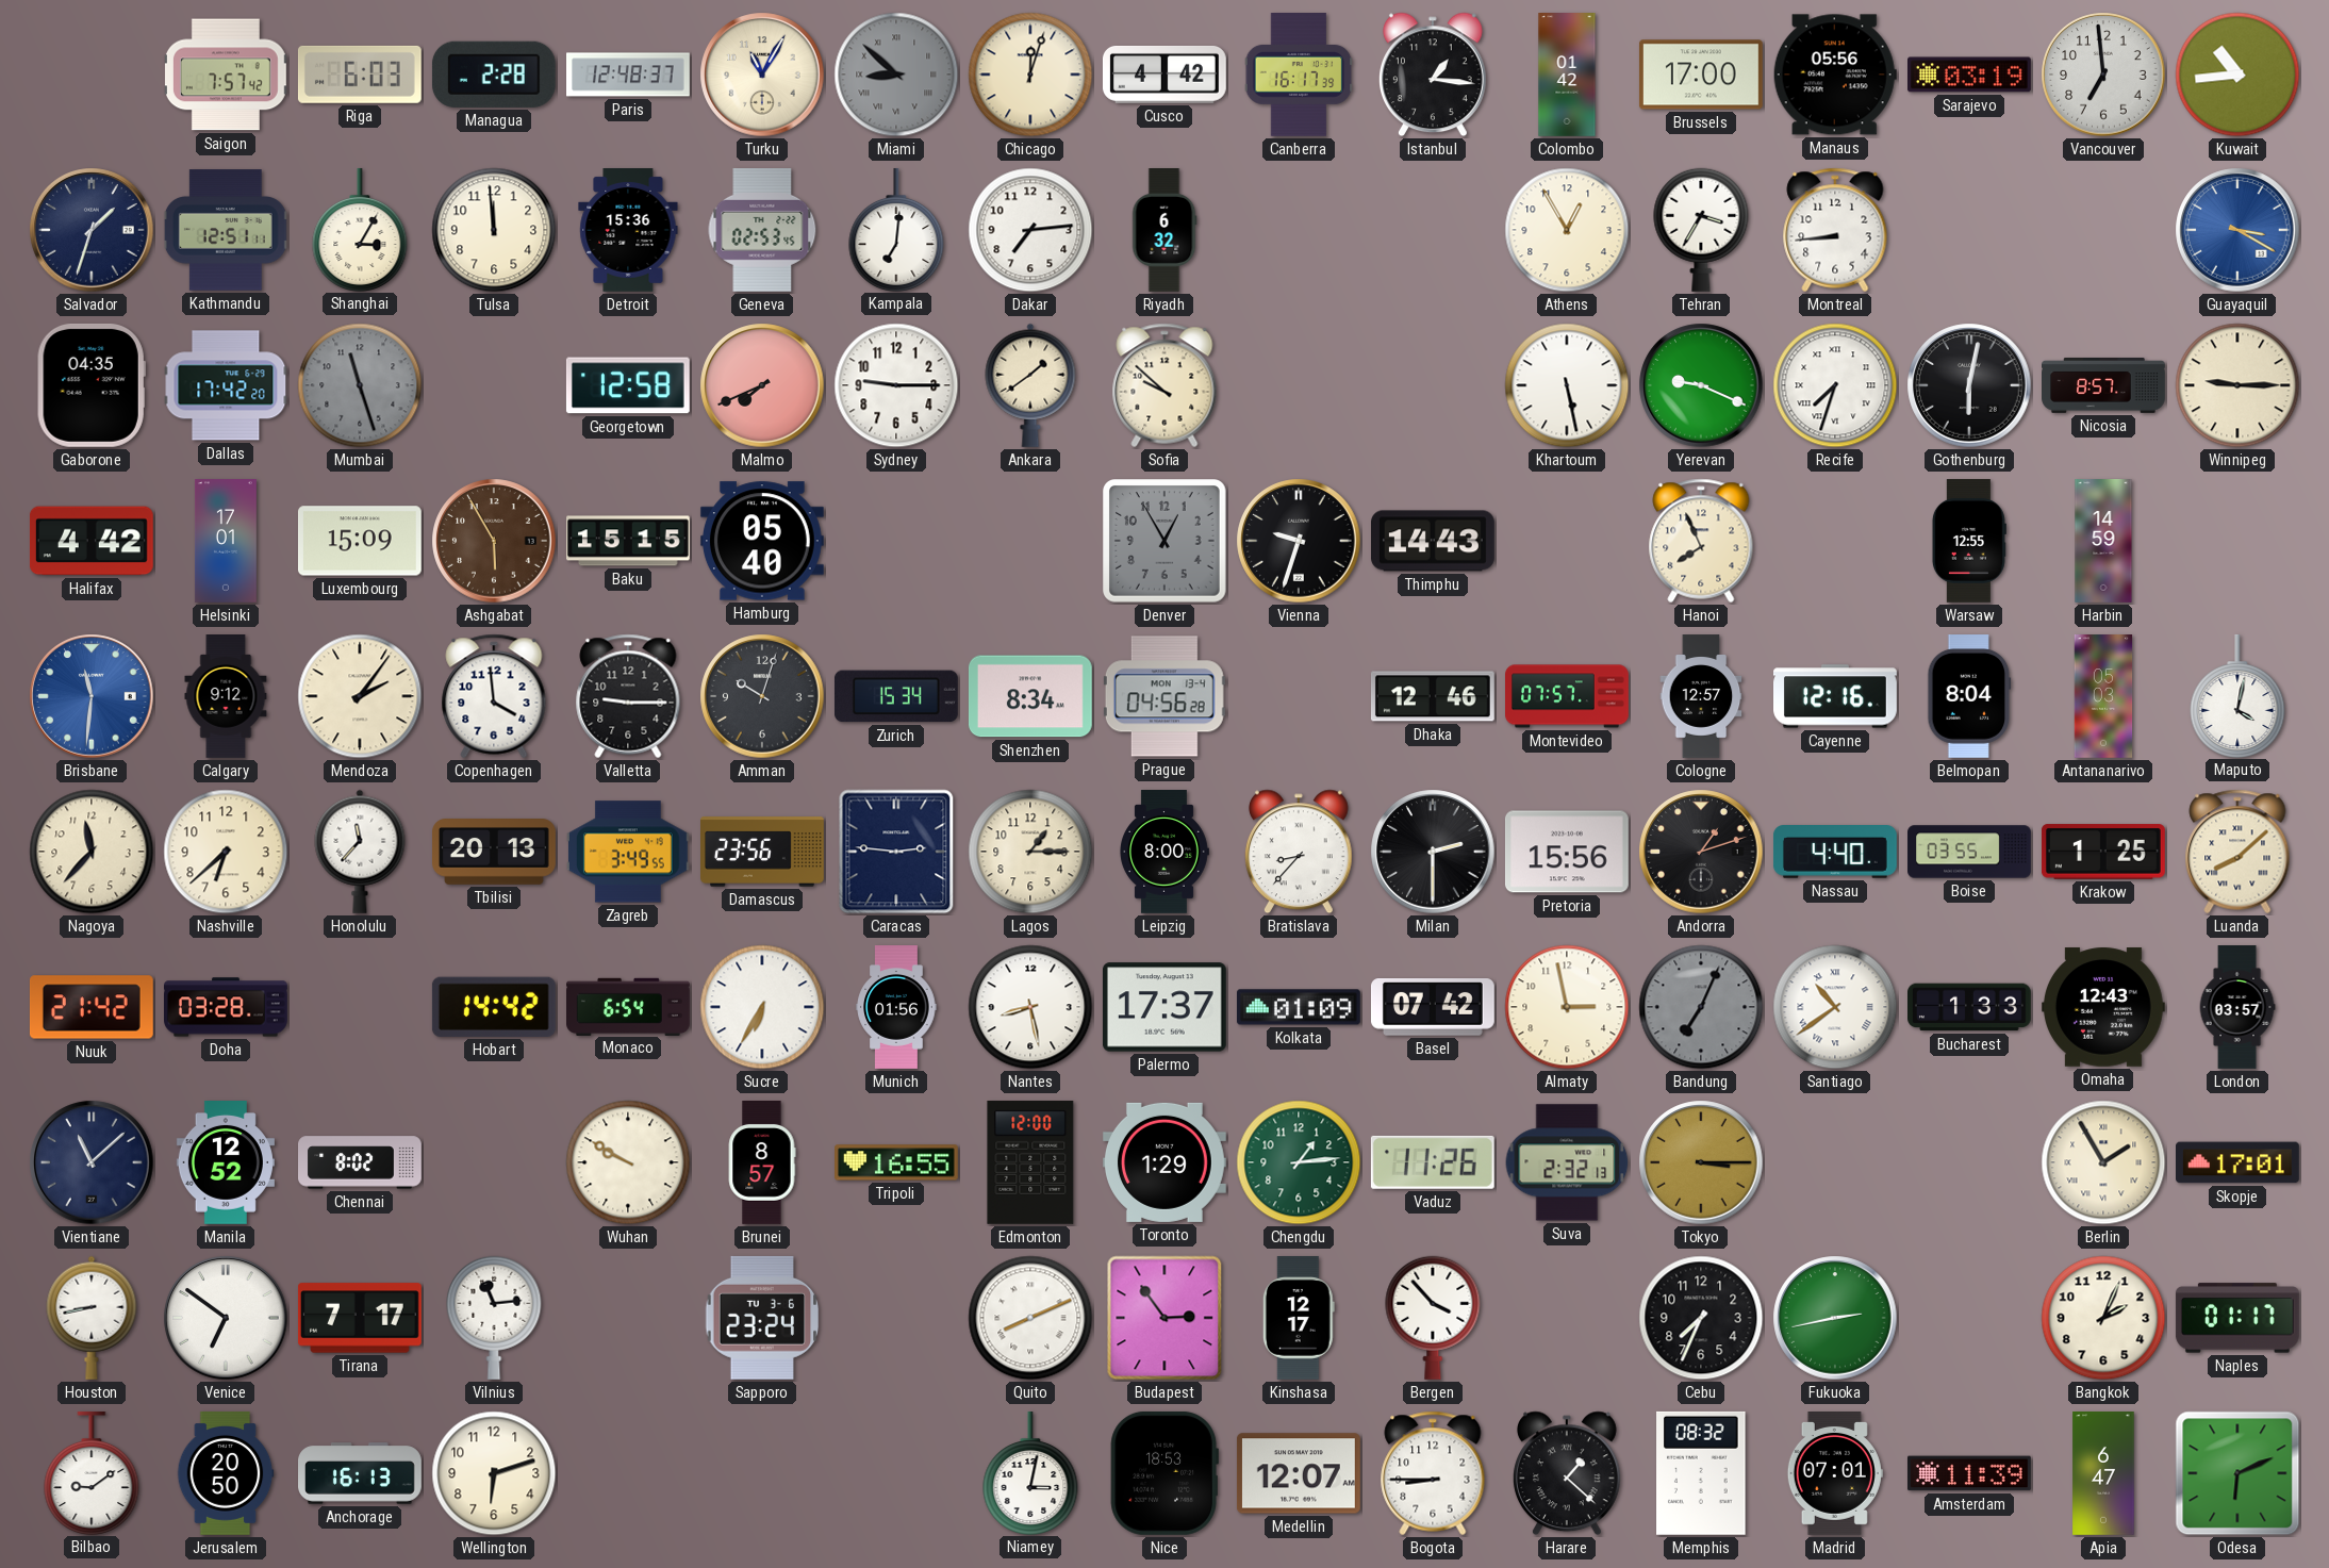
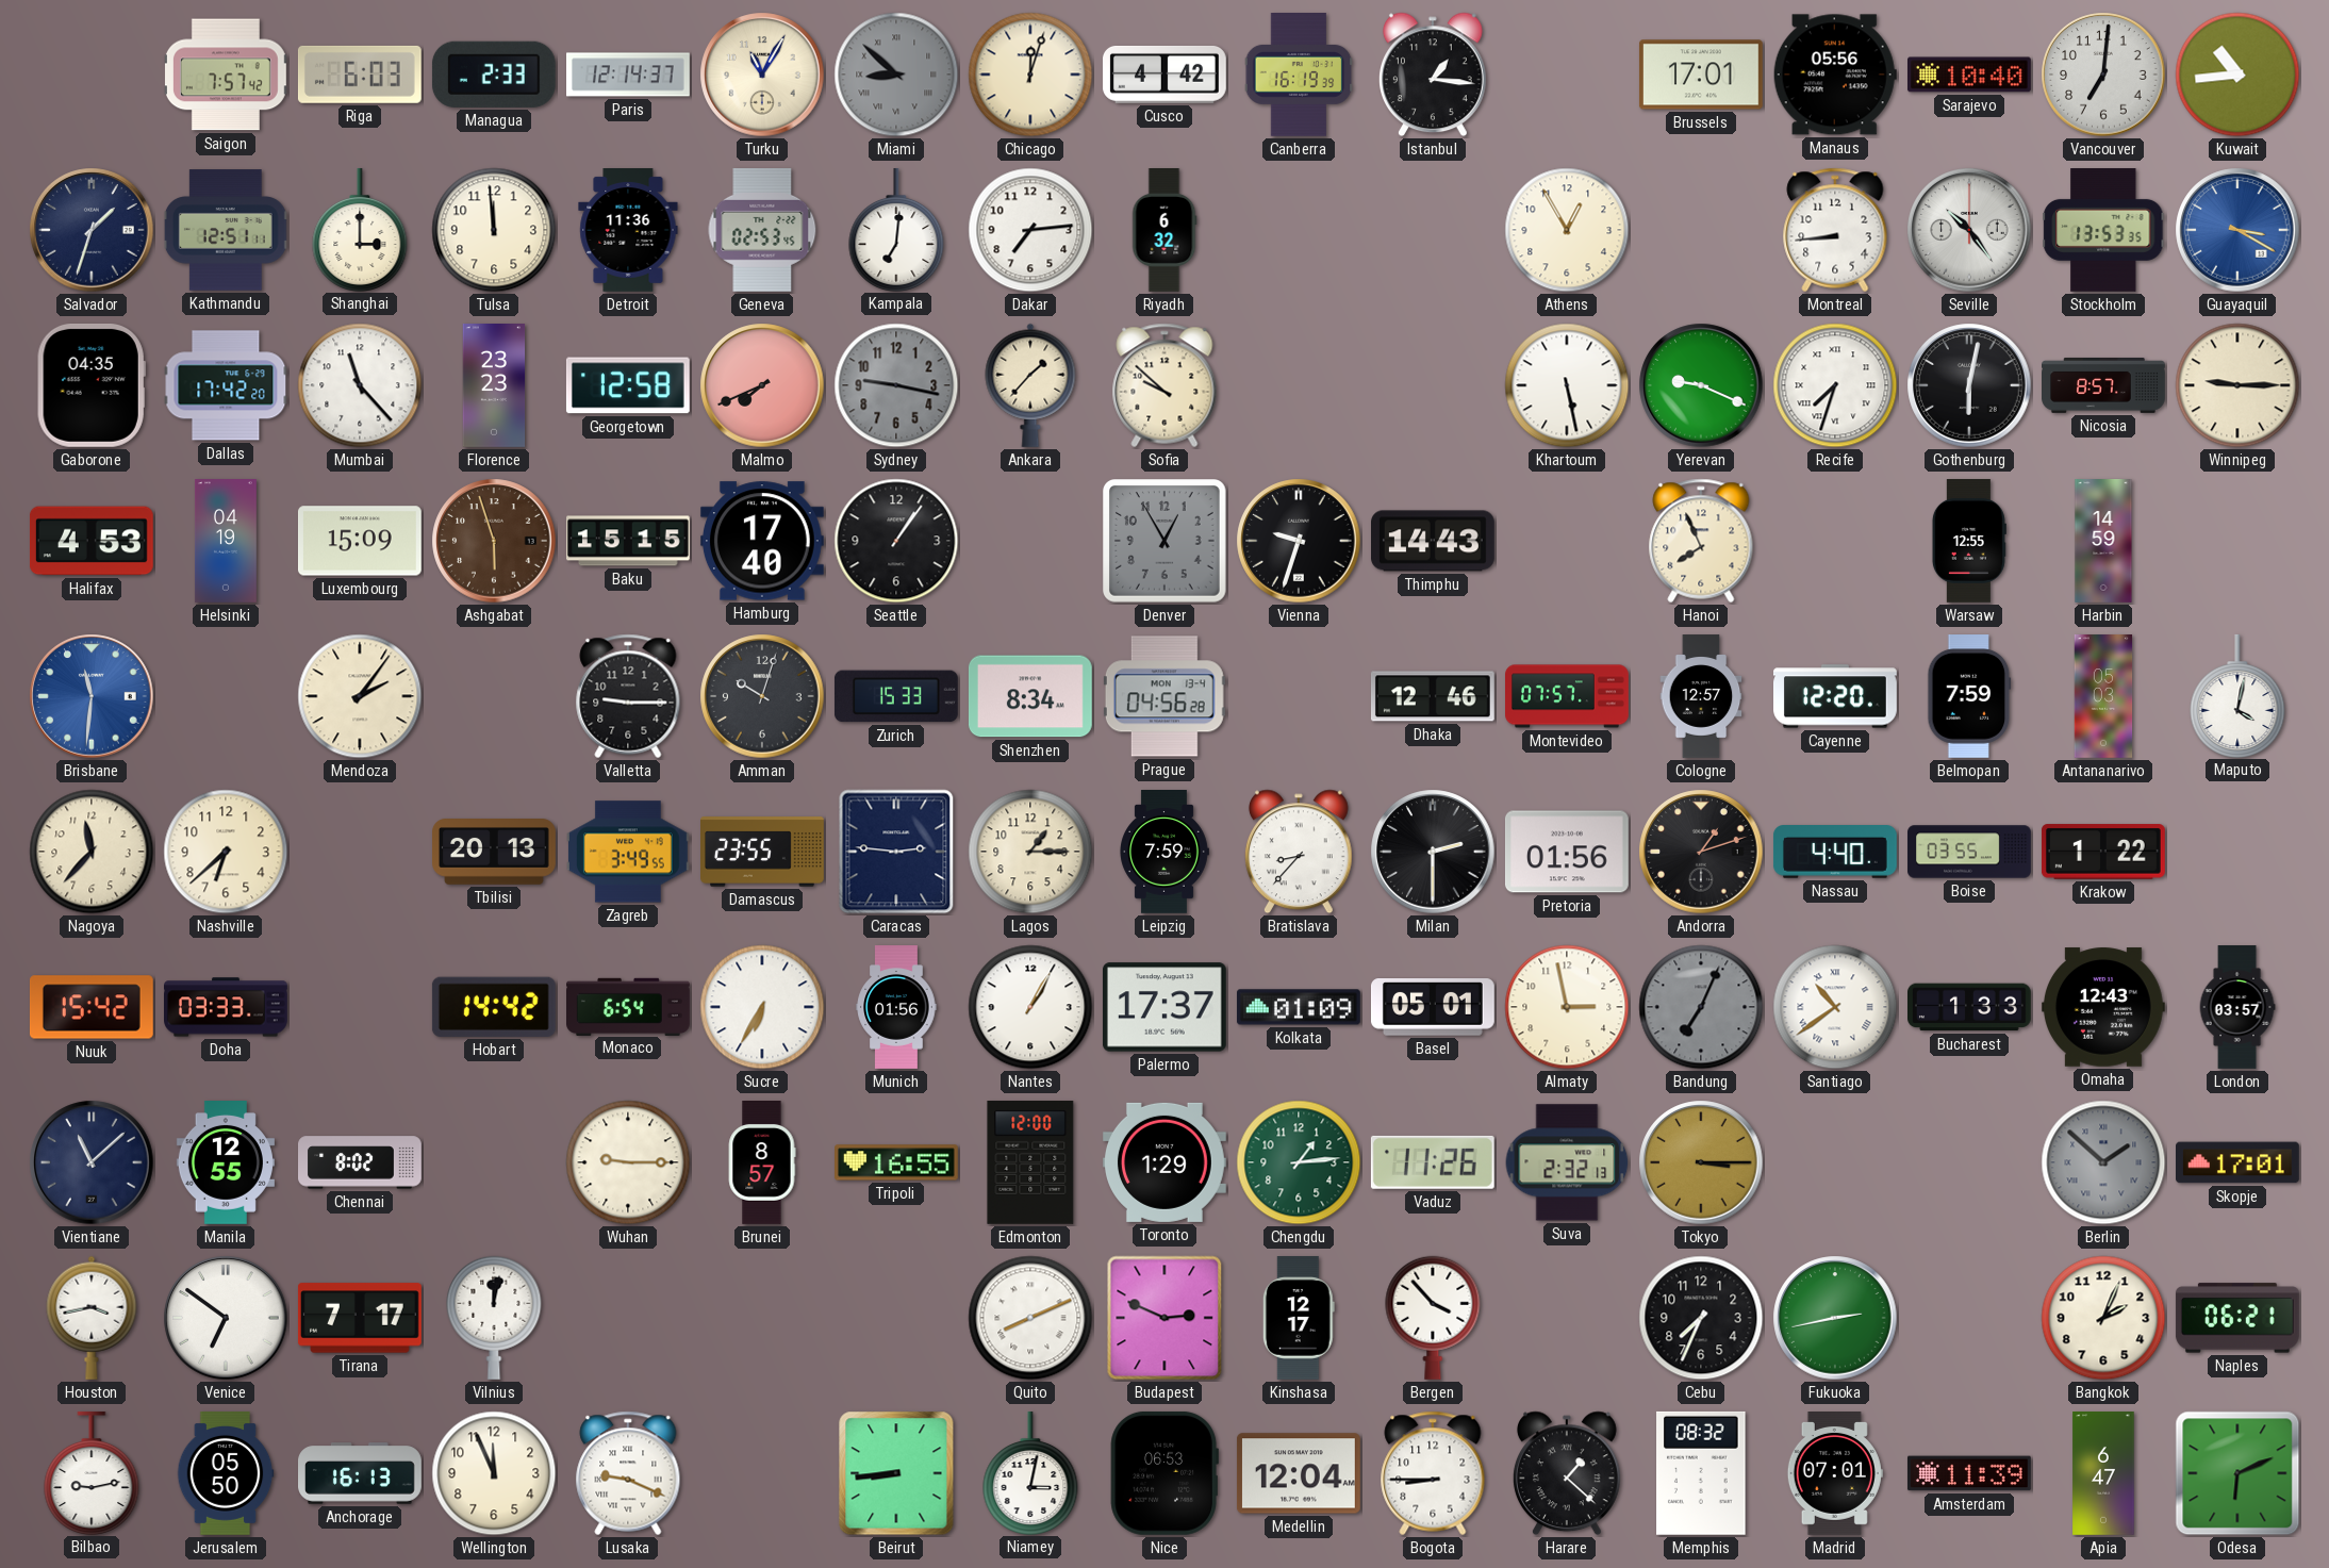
Managua: 2:28 -> 2:33
Paris: 12:48 -> 12:14
Canberra: 16:17 -> 16:19
Colombo: 01:42 -> none
Brussels: 17:00 -> 17:01
Sarajevo: 03:19 -> 10:40
Vancouver: 6:59 -> 7:01
Shanghai: 3:05 -> 3:00
Detroit: 15:36 -> 11:36
Tehran: 3:35 -> none
Seville: none -> 10:24
Stockholm: none -> 13:53
Mumbai: 11:27 -> 11:23
Mumbai dial: grey -> white
Florence: none -> 23:23
Sydney: 9:15 -> 9:17
Sydney dial: white -> grey
Ankara: 1:39 -> 1:37
Halifax: 4:42 -> 4:53
Helsinki: 17:01 -> 04:19
Ashgabat: 5:55 -> 5:57
Hamburg: 05:40 -> 17:40
Seattle: none -> 1:06
Calgary: 9:12 -> none
Copenhagen: 3:59 -> none
Zurich: 15:34 -> 15:33
Cayenne: 12:16 -> 12:20
Belmopan: 8:04 -> 7:59
Honolulu: 11:37 -> none
Damascus: 23:56 -> 23:55
Leipzig: 8:00 -> 7:59
Pretoria: 15:56 -> 01:56
Krakow: 1:25 -> 1:22
Luanda: 8:08 -> none
Nuuk: 21:42 -> 15:42
Doha: 03:28 -> 03:33
Nantes: 8:28 -> 1:05
Basel: 07:42 -> 05:01
Manila: 12:52 -> 12:55
Wuhan: 9:50 -> 9:15
Berlin: 1:55 -> 1:52
Berlin dial: cream -> grey
Houston: 8:43 -> 3:43
Vilnius: 11:14 -> 12:02
Sapporo: 23:24 -> none
Budapest: 2:54 -> 2:49
Naples: 01:17 -> 06:21
Bilbao: 9:09 -> 9:13
Jerusalem: 20:50 -> 05:50
Wellington: 6:12 -> 11:56
Lusaka: none -> 9:19
Beirut: none -> 8:44
Nice: 18:53 -> 06:53
Medellin: 12:07 -> 12:04
